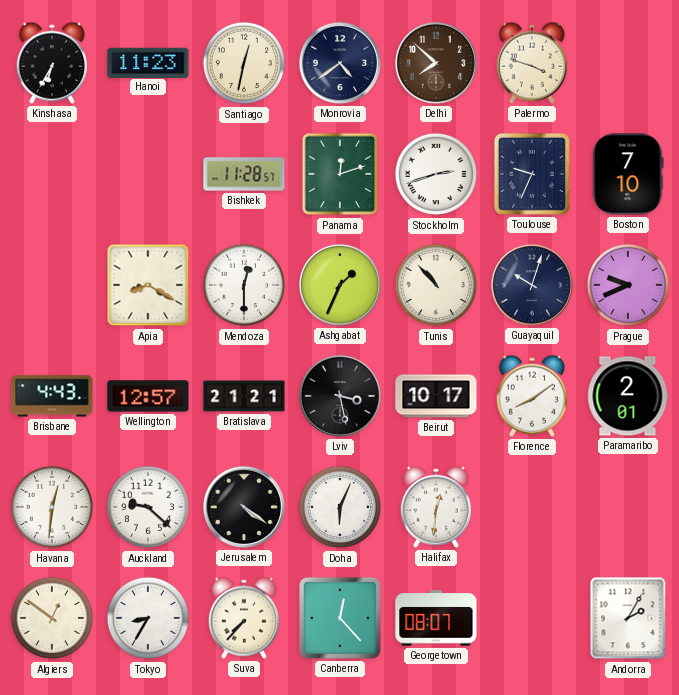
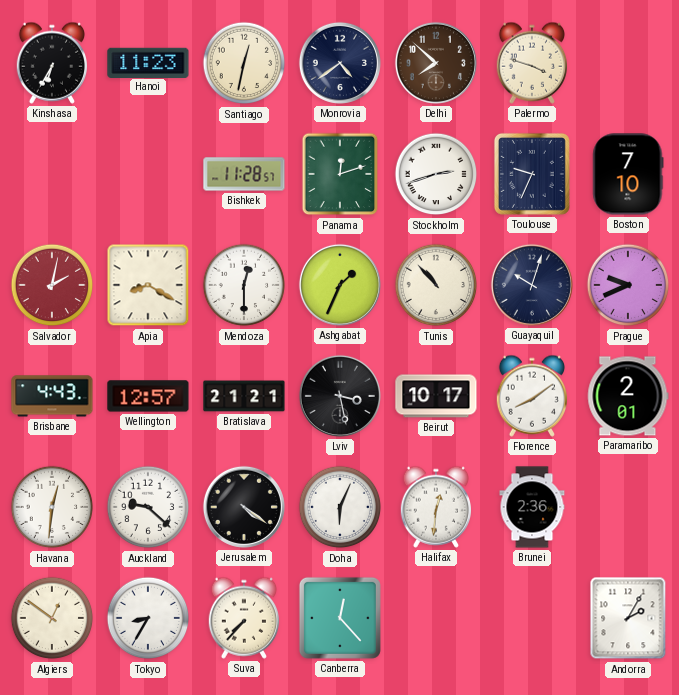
Salvador: none -> 2:02
Brunei: none -> 2:36
Georgetown: 08:07 -> none
